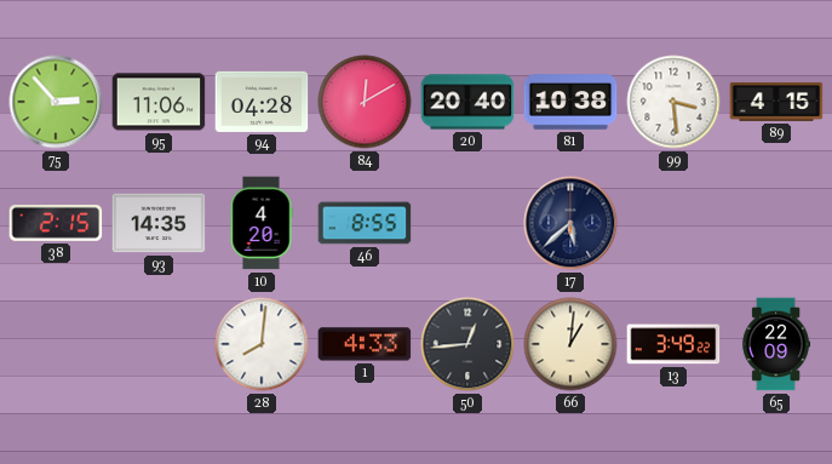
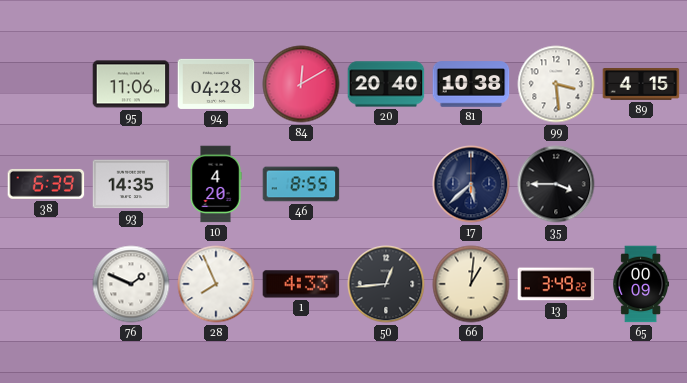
75: 2:53 -> none
38: 2:15 -> 6:39
35: none -> 3:45
76: none -> 1:49
28: 8:01 -> 7:56
65: 22:09 -> 00:09
